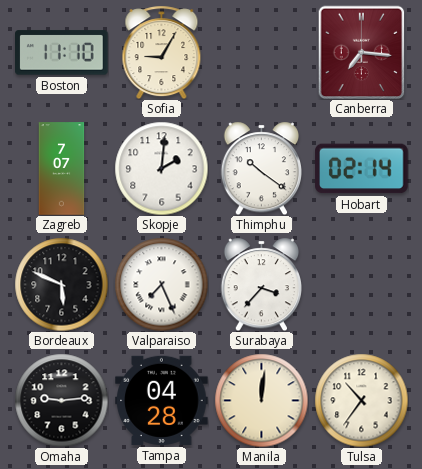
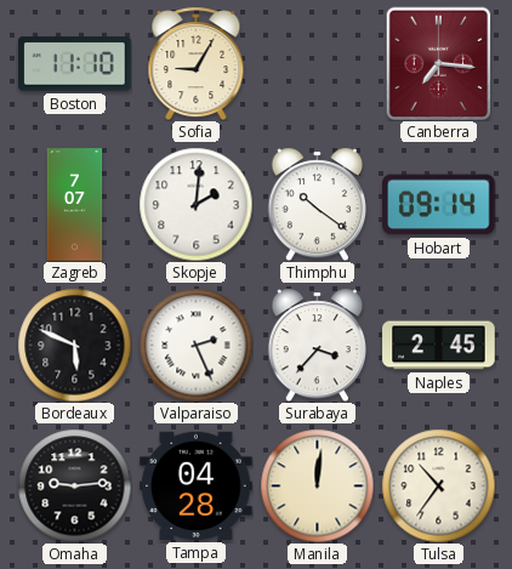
Hobart: 02:14 -> 09:14
Valparaiso: 7:26 -> 2:26
Naples: none -> 2:45
